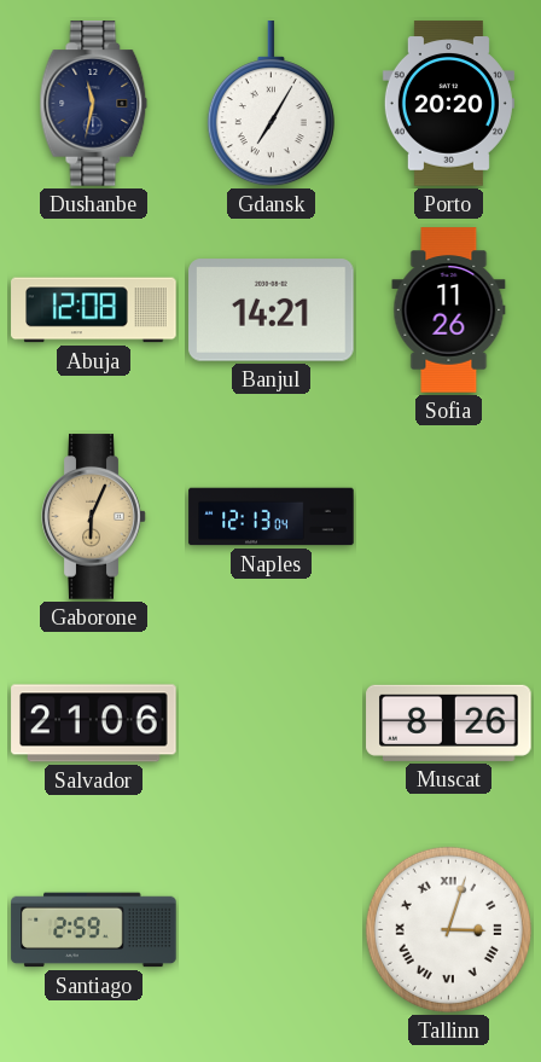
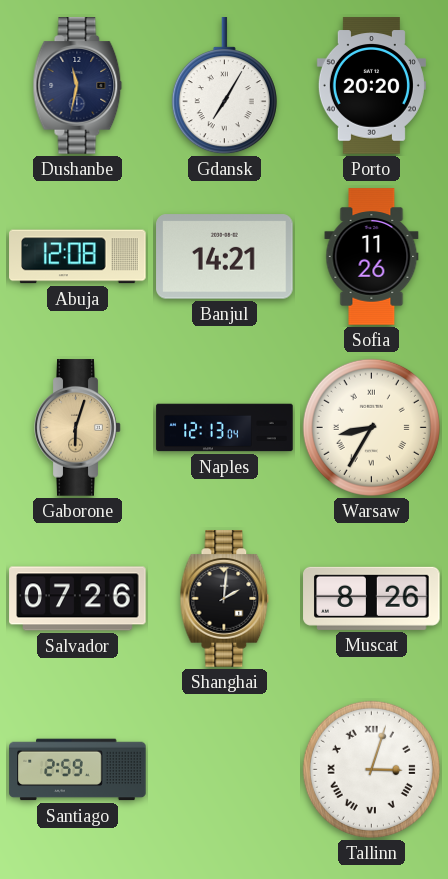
Gaborone: 6:04 -> 6:03
Warsaw: none -> 8:35
Salvador: 21:06 -> 07:26
Shanghai: none -> 2:01
